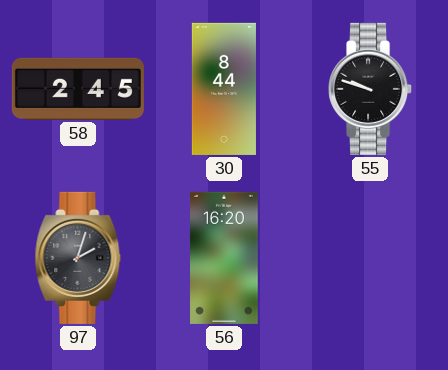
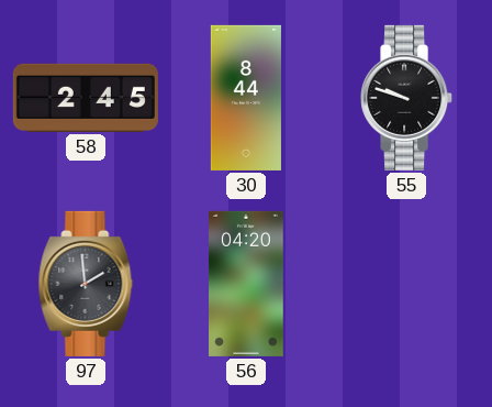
97: 2:03 -> 1:59
56: 16:20 -> 04:20
